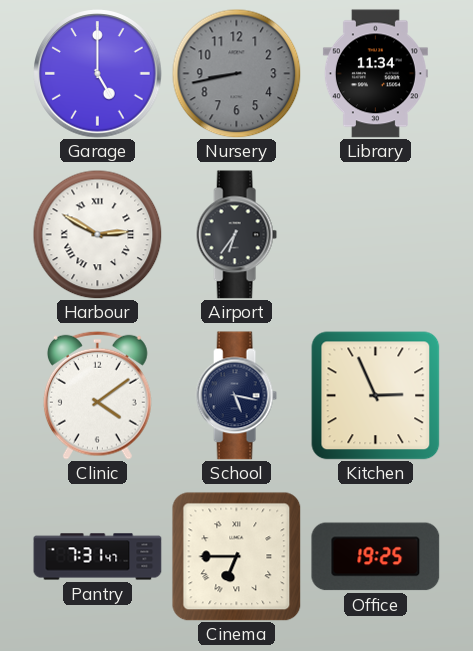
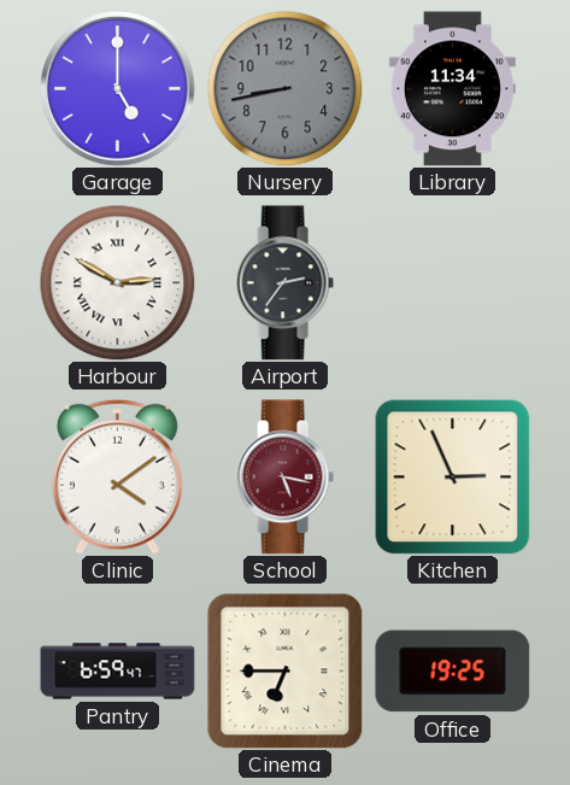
Airport: 6:36 -> 2:36
School dial: navy -> burgundy
Pantry: 7:31 -> 6:59
